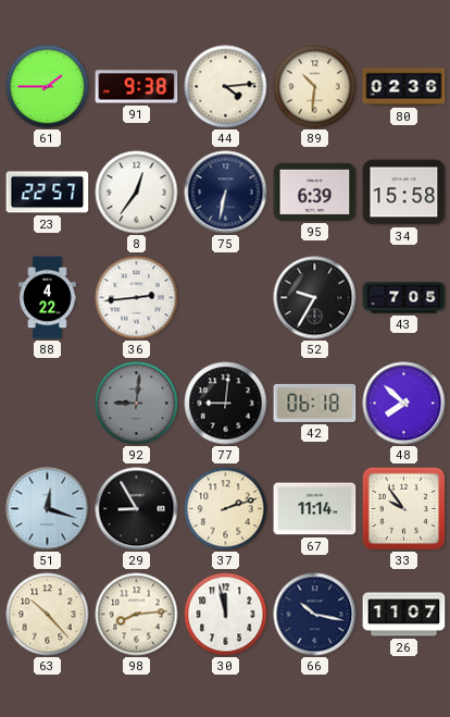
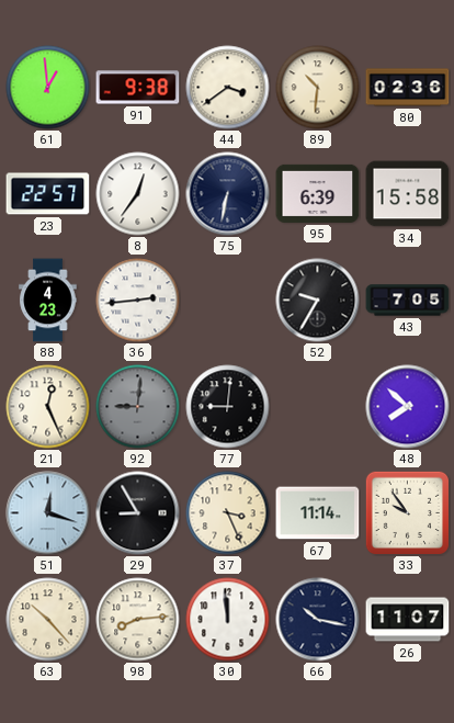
61: 1:45 -> 12:59
44: 4:14 -> 3:39
88: 4:22 -> 4:23
21: none -> 12:26
42: 06:18 -> none
37: 2:12 -> 3:26
30: 11:58 -> 11:59
